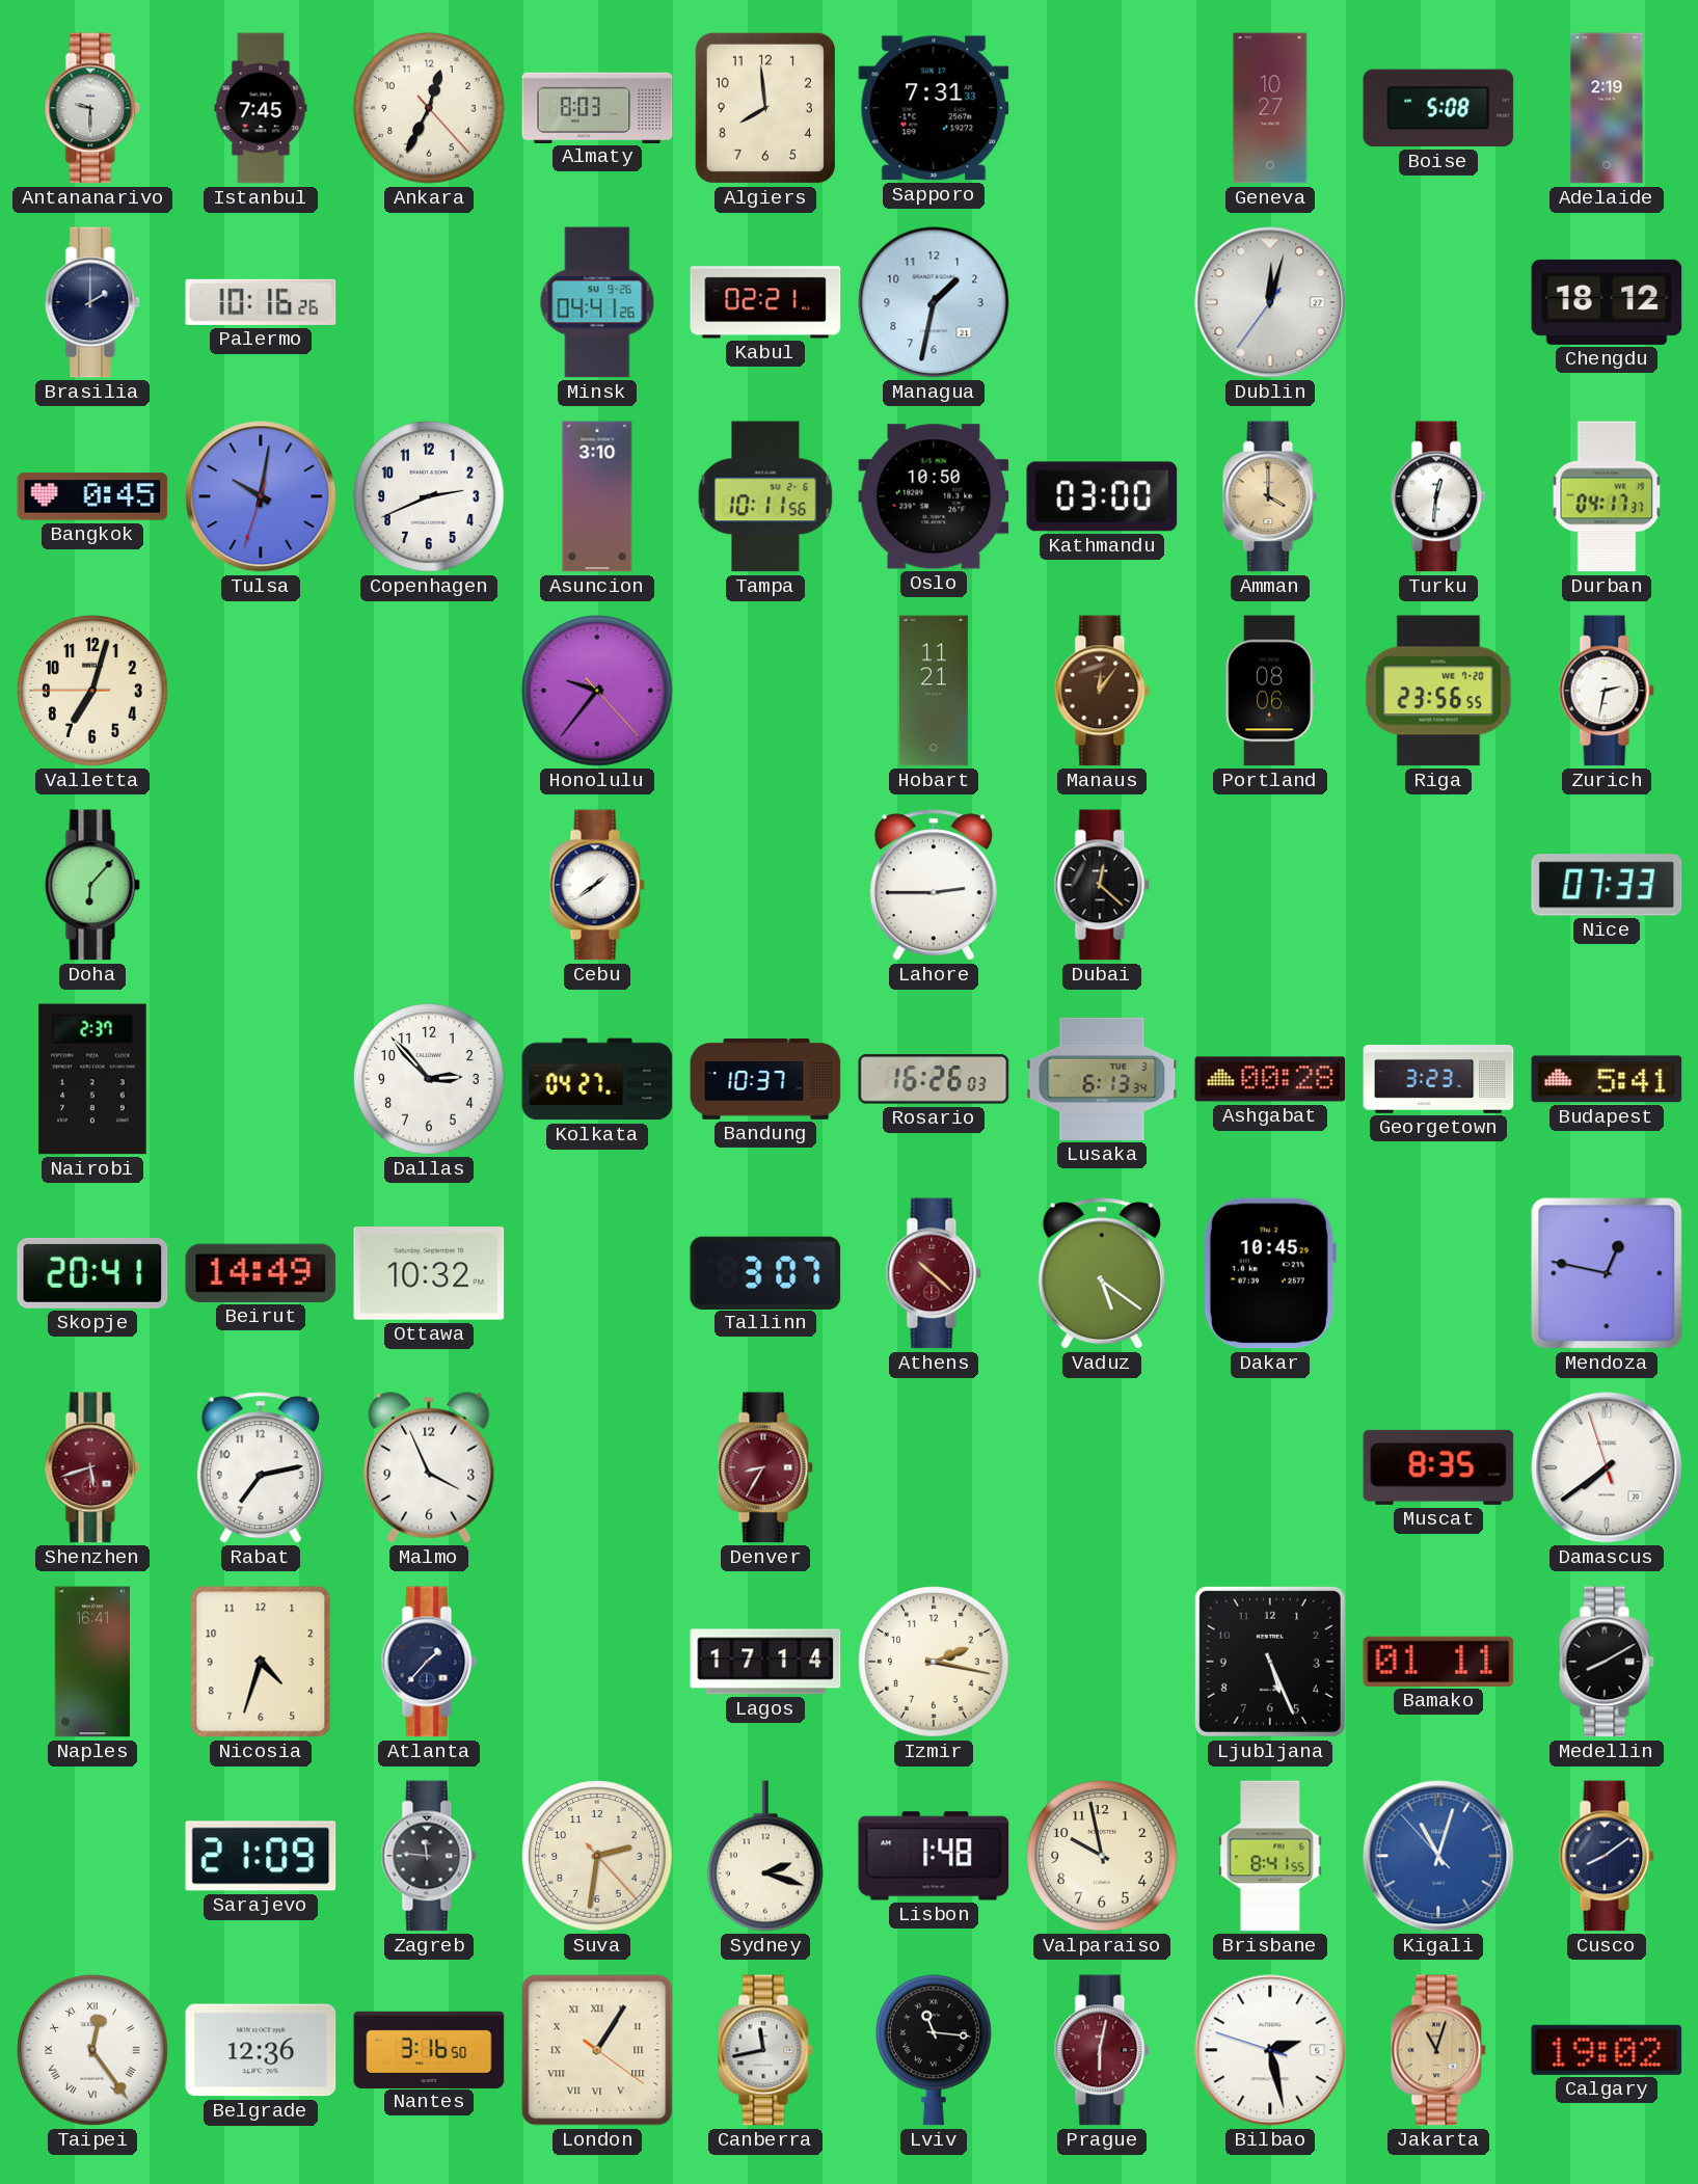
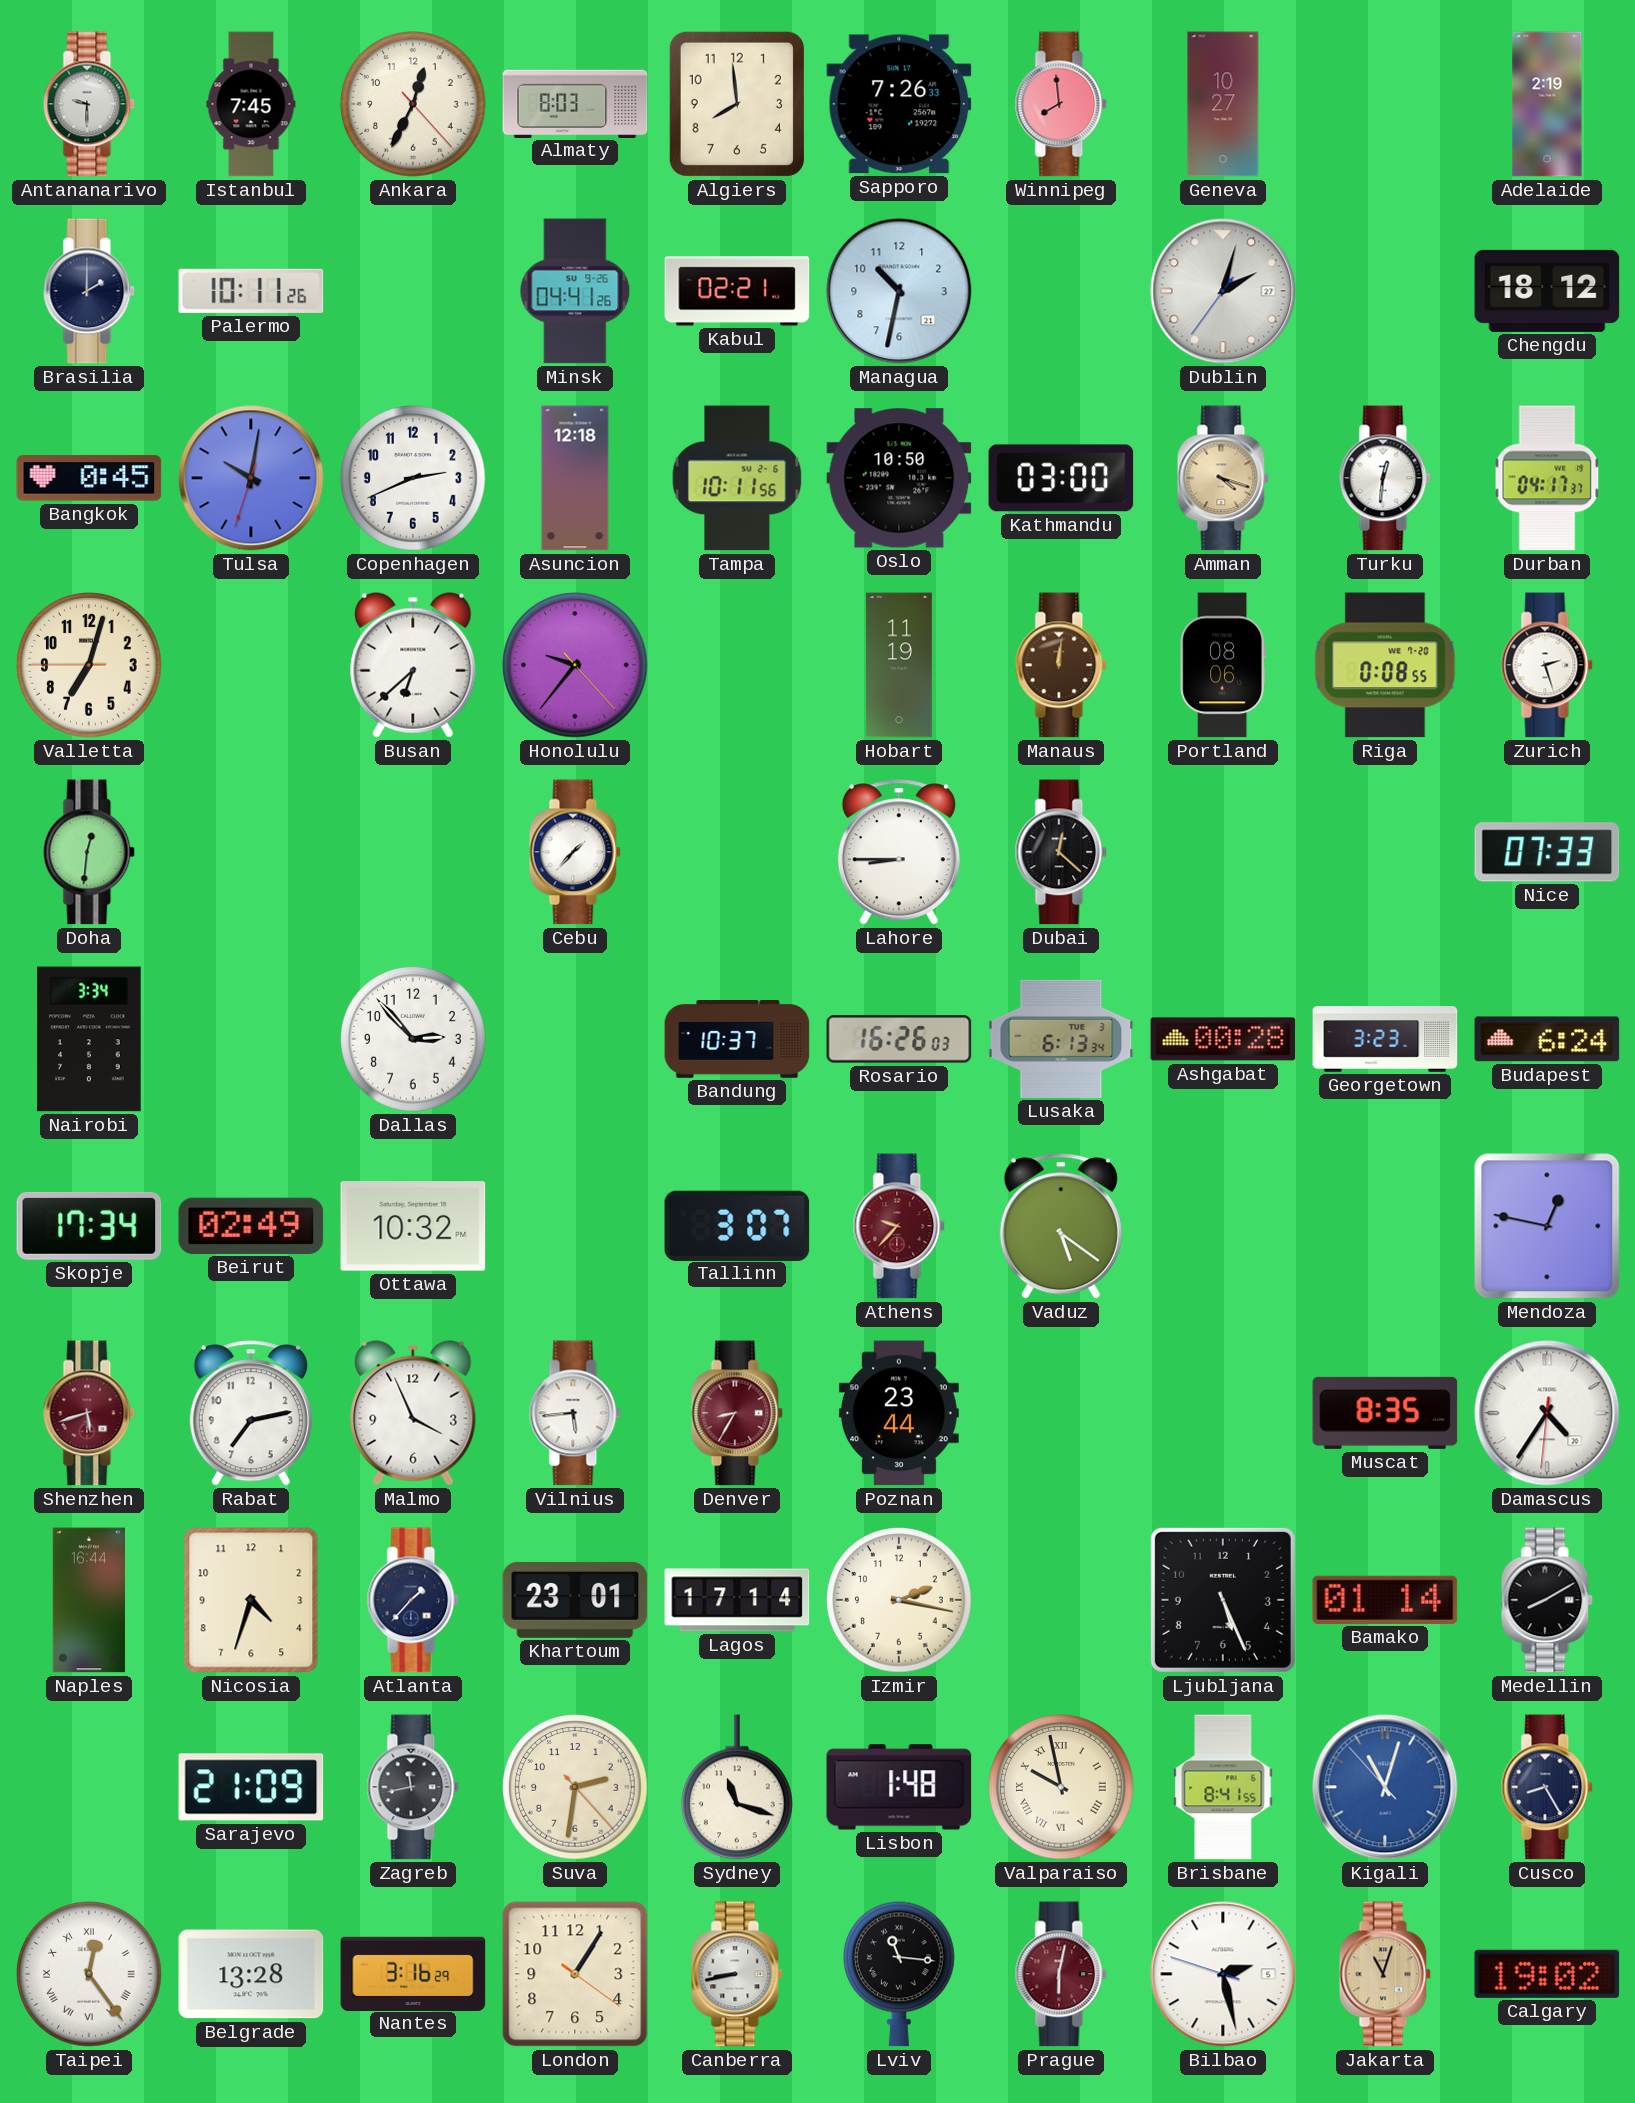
Sapporo: 7:31 -> 7:26
Winnipeg: none -> 7:59
Boise: 5:08 -> none
Palermo: 10:16 -> 10:11
Managua: 1:32 -> 10:32
Dublin: 12:02 -> 2:02
Asuncion: 3:10 -> 12:18
Amman: 4:00 -> 4:18
Busan: none -> 6:38
Hobart: 11:21 -> 11:19
Manaus: 12:06 -> 12:01
Riga: 23:56 -> 0:08
Zurich: 2:32 -> 2:27
Doha: 6:07 -> 12:31
Cebu: 1:39 -> 1:37
Lahore: 2:45 -> 8:45
Nairobi: 2:37 -> 3:34
Kolkata: 04:27 -> none
Budapest: 5:41 -> 6:24
Skopje: 20:41 -> 17:34
Beirut: 14:49 -> 02:49
Athens: 10:22 -> 9:37
Dakar: 10:45 -> none
Vilnius: none -> 5:44
Poznan: none -> 23:44
Damascus: 7:38 -> 4:35
Naples: 16:41 -> 16:44
Khartoum: none -> 23:01
Bamako: 01:11 -> 01:14
Zagreb: 11:46 -> 11:43
Sydney: 2:18 -> 11:18
Valparaiso numerals: Arabic -> Roman
Cusco: 8:09 -> 8:25
Belgrade: 12:36 -> 13:28
Nantes: 3:16:50 -> 3:16:29
London numerals: Roman -> Arabic
Canberra: 11:43 -> 8:43
